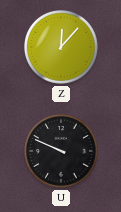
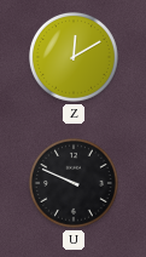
Z: 12:07 -> 12:10
